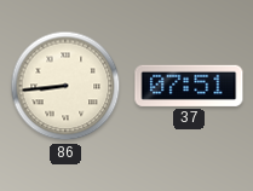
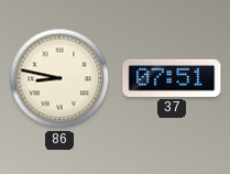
86: 8:44 -> 8:47
